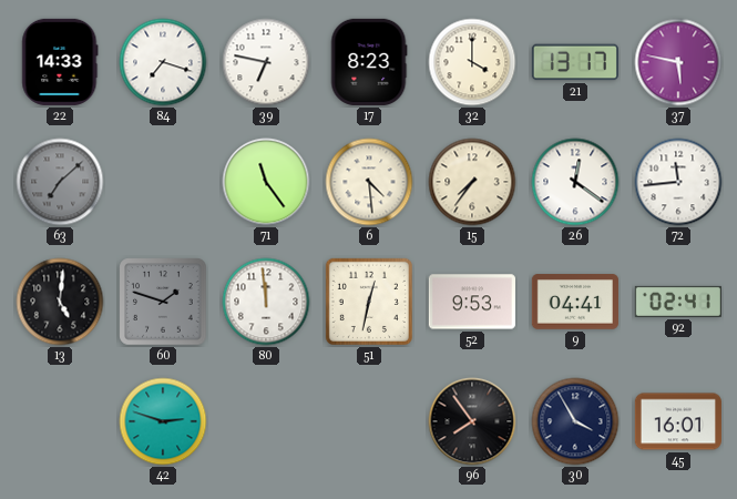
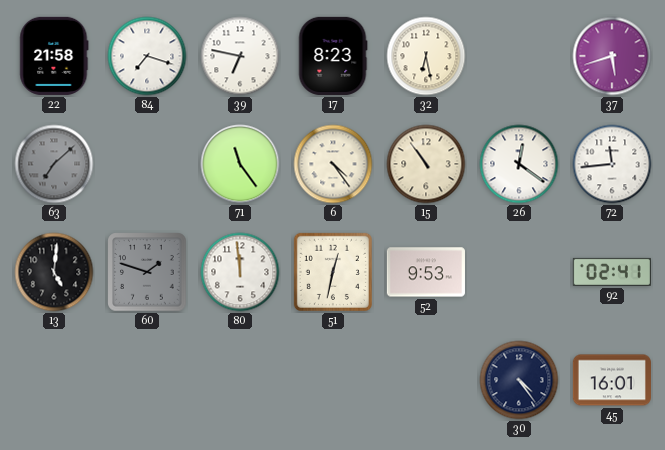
22: 14:33 -> 21:58
32: 4:00 -> 6:28
21: 13:17 -> none
37: 5:47 -> 5:42
6: 4:29 -> 4:24
15: 7:36 -> 10:54
9: 04:41 -> none
42: 2:48 -> none
96: 7:54 -> none
30: 3:55 -> 4:24
